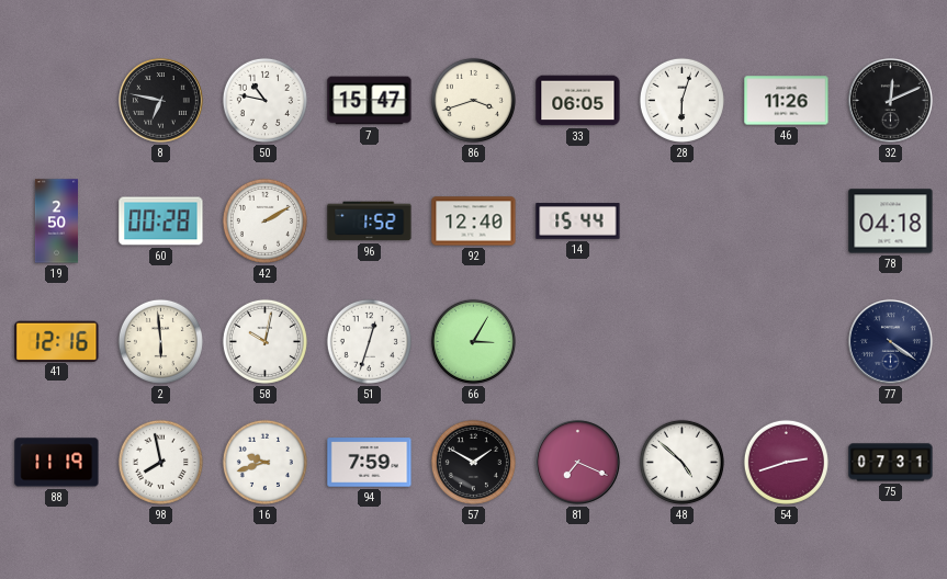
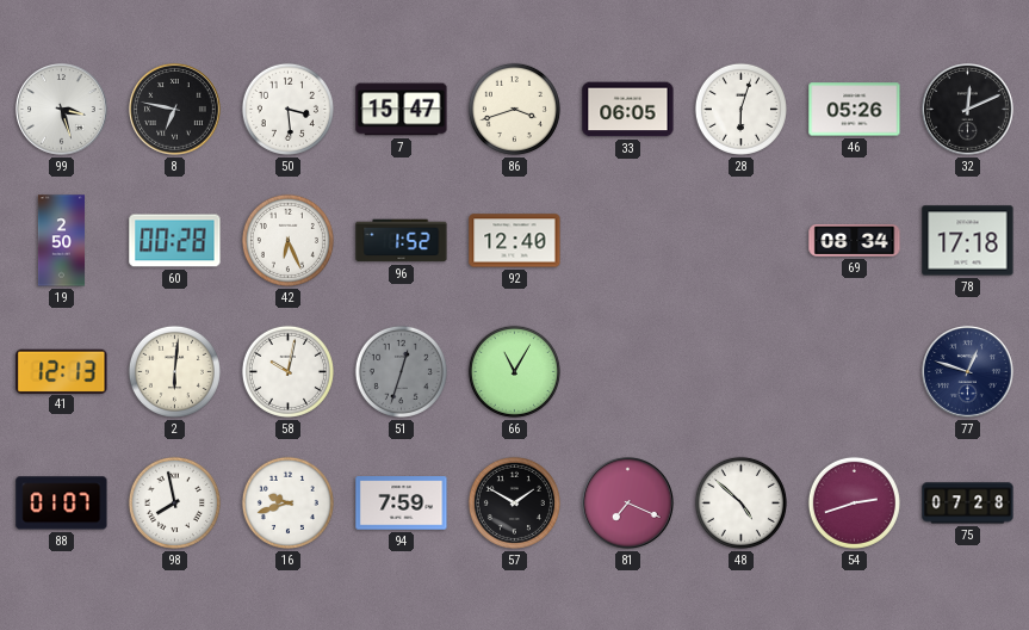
99: none -> 3:27
50: 10:47 -> 3:29
46: 11:26 -> 05:26
42: 2:10 -> 6:26
14: 15:44 -> none
69: none -> 08:34
78: 04:18 -> 17:18
41: 12:16 -> 12:13
2: 5:59 -> 6:01
51 dial: white -> grey
66: 3:05 -> 11:05
77: 4:21 -> 12:48
88: 11:19 -> 01:07
75: 07:31 -> 07:28
